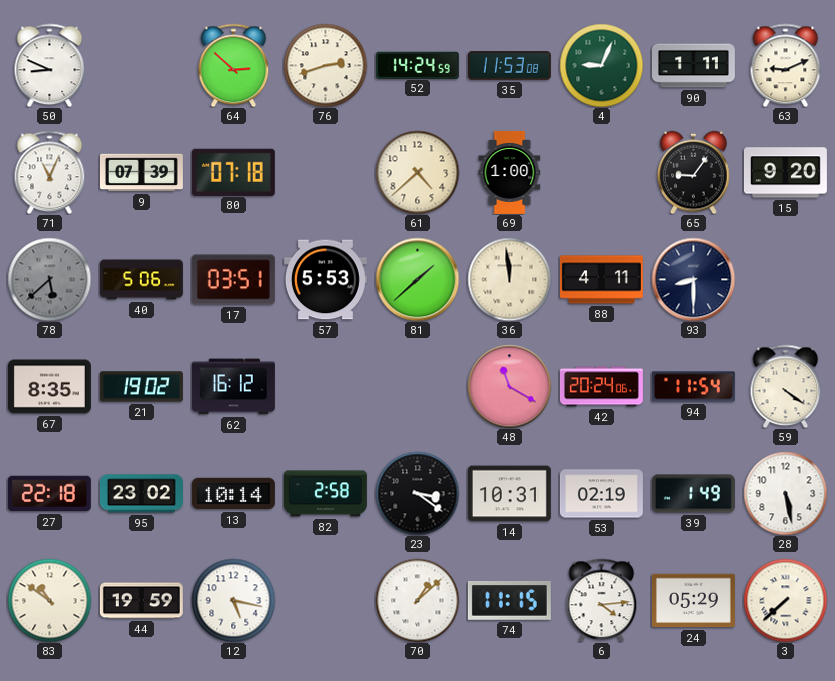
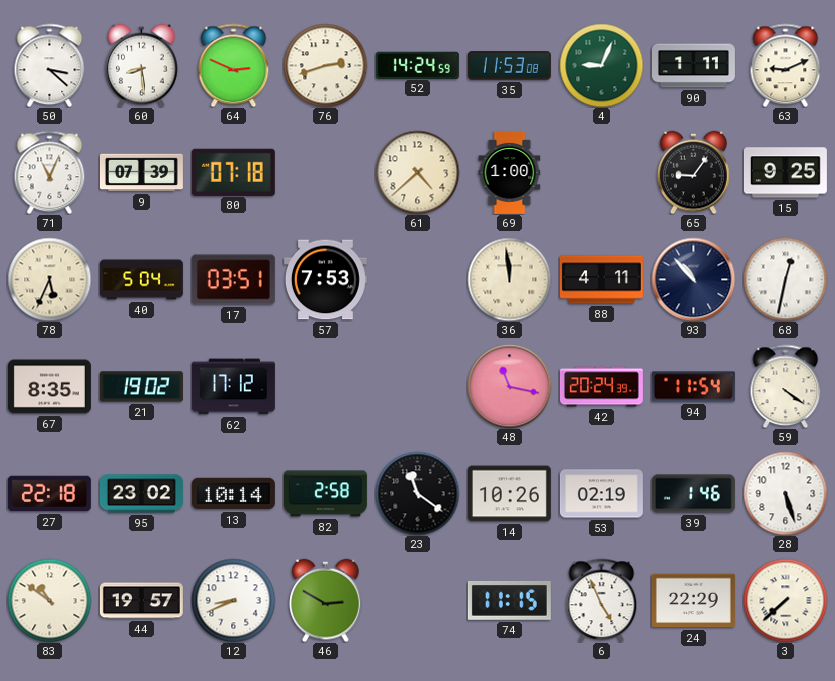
50: 8:49 -> 3:22
60: none -> 8:29
64: 2:52 -> 2:49
15: 9:20 -> 9:25
78: 5:38 -> 5:34
78 dial: grey -> cream
40: 5:06 -> 5:04
57: 5:53 -> 7:53
81: 1:38 -> none
93: 8:30 -> 10:53
68: none -> 12:32
62: 16:12 -> 17:12
48: 11:20 -> 11:17
42: 20:24:06 -> 20:24:39
23: 3:21 -> 11:21
14: 10:31 -> 10:26
39: 1:49 -> 1:46
28: 5:28 -> 5:27
44: 19:59 -> 19:57
12: 5:17 -> 8:41
46: none -> 2:50
70: 1:08 -> none
6: 4:14 -> 4:56
24: 05:29 -> 22:29
